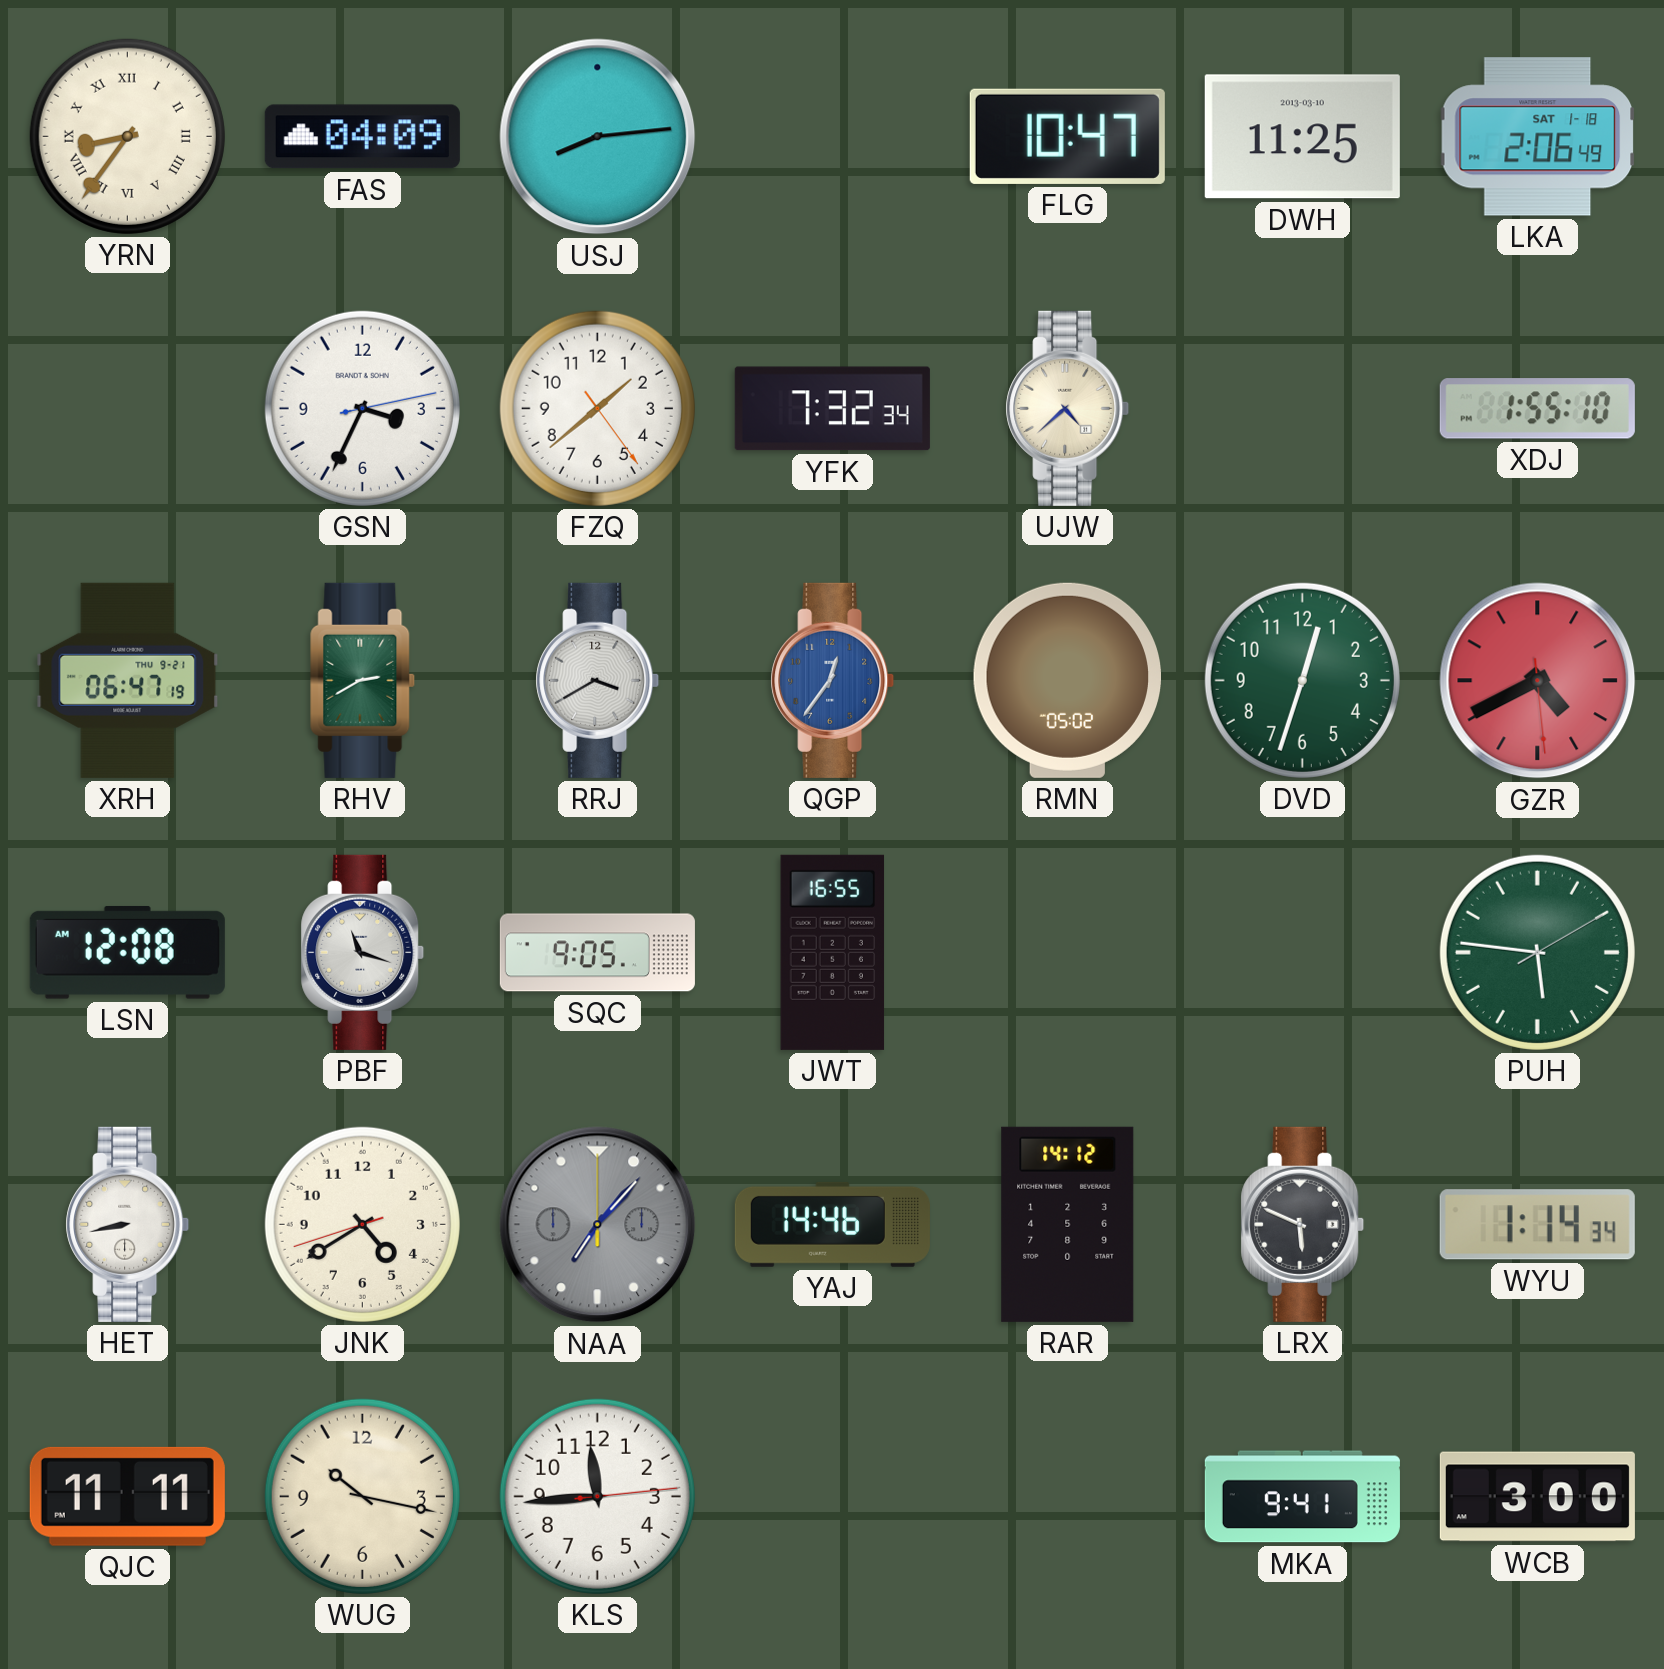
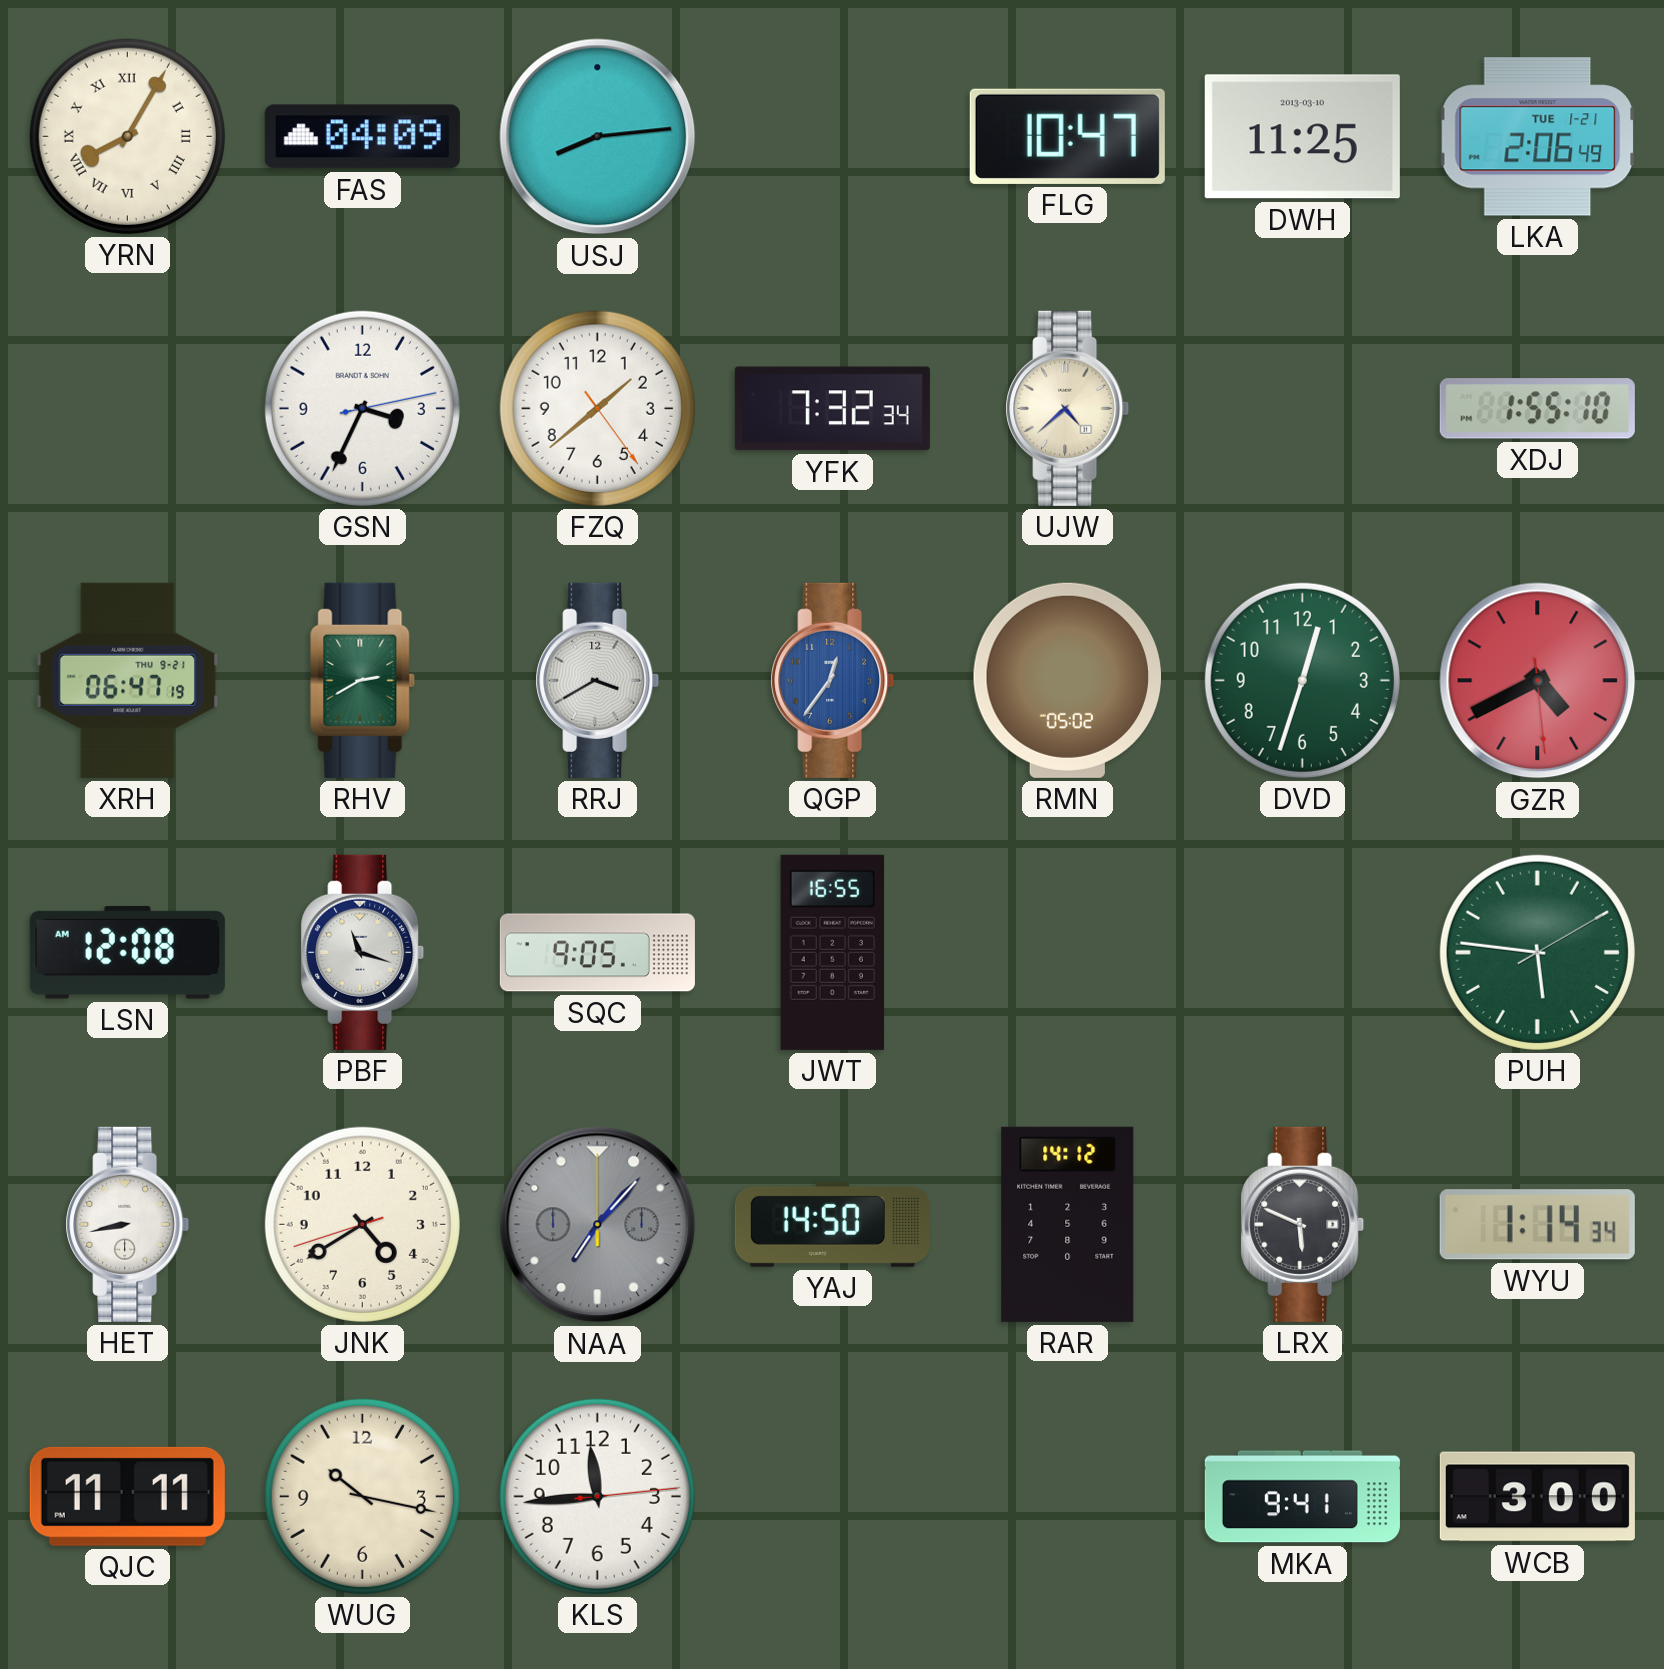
YRN: 8:36 -> 8:05
LKA date: SAT 1-18 -> TUE 1-21
YAJ: 14:46 -> 14:50
